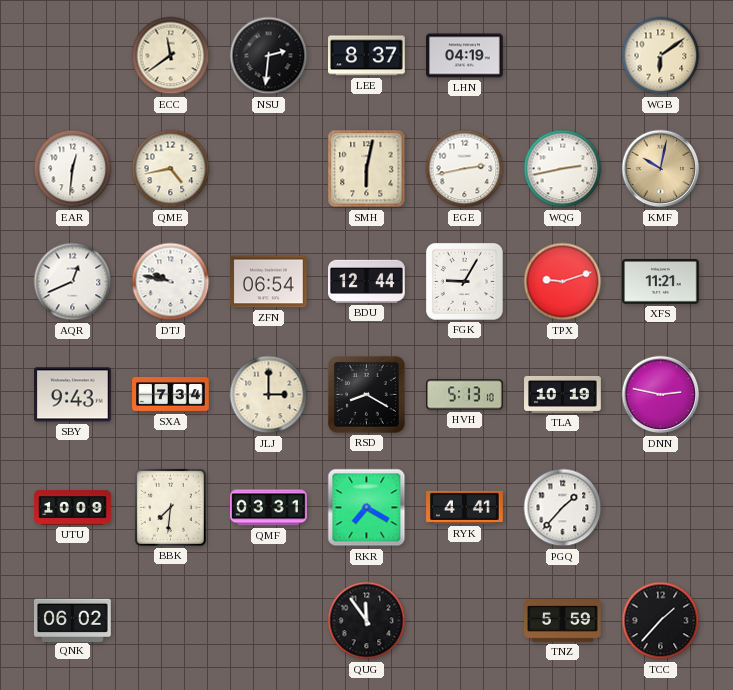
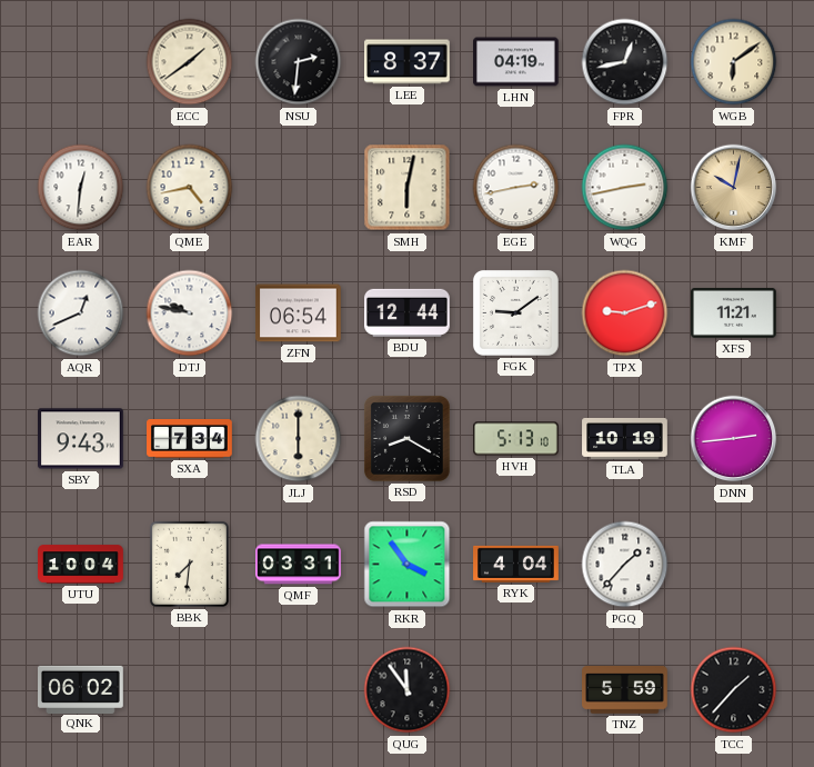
ECC: 11:39 -> 1:39
FPR: none -> 12:43
FGK: 9:05 -> 9:09
JLJ: 3:00 -> 6:00
DNN: 2:47 -> 2:44
UTU: 10:09 -> 10:04
RKR: 7:20 -> 3:54
RYK: 4:41 -> 4:04
